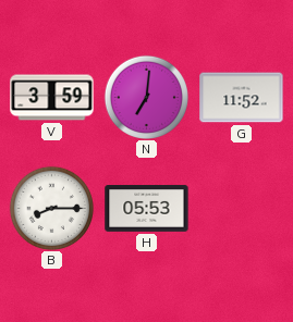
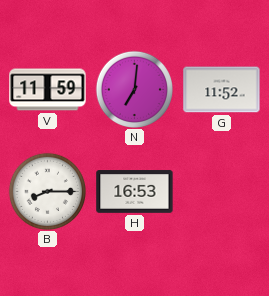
V: 3:59 -> 11:59
H: 05:53 -> 16:53
